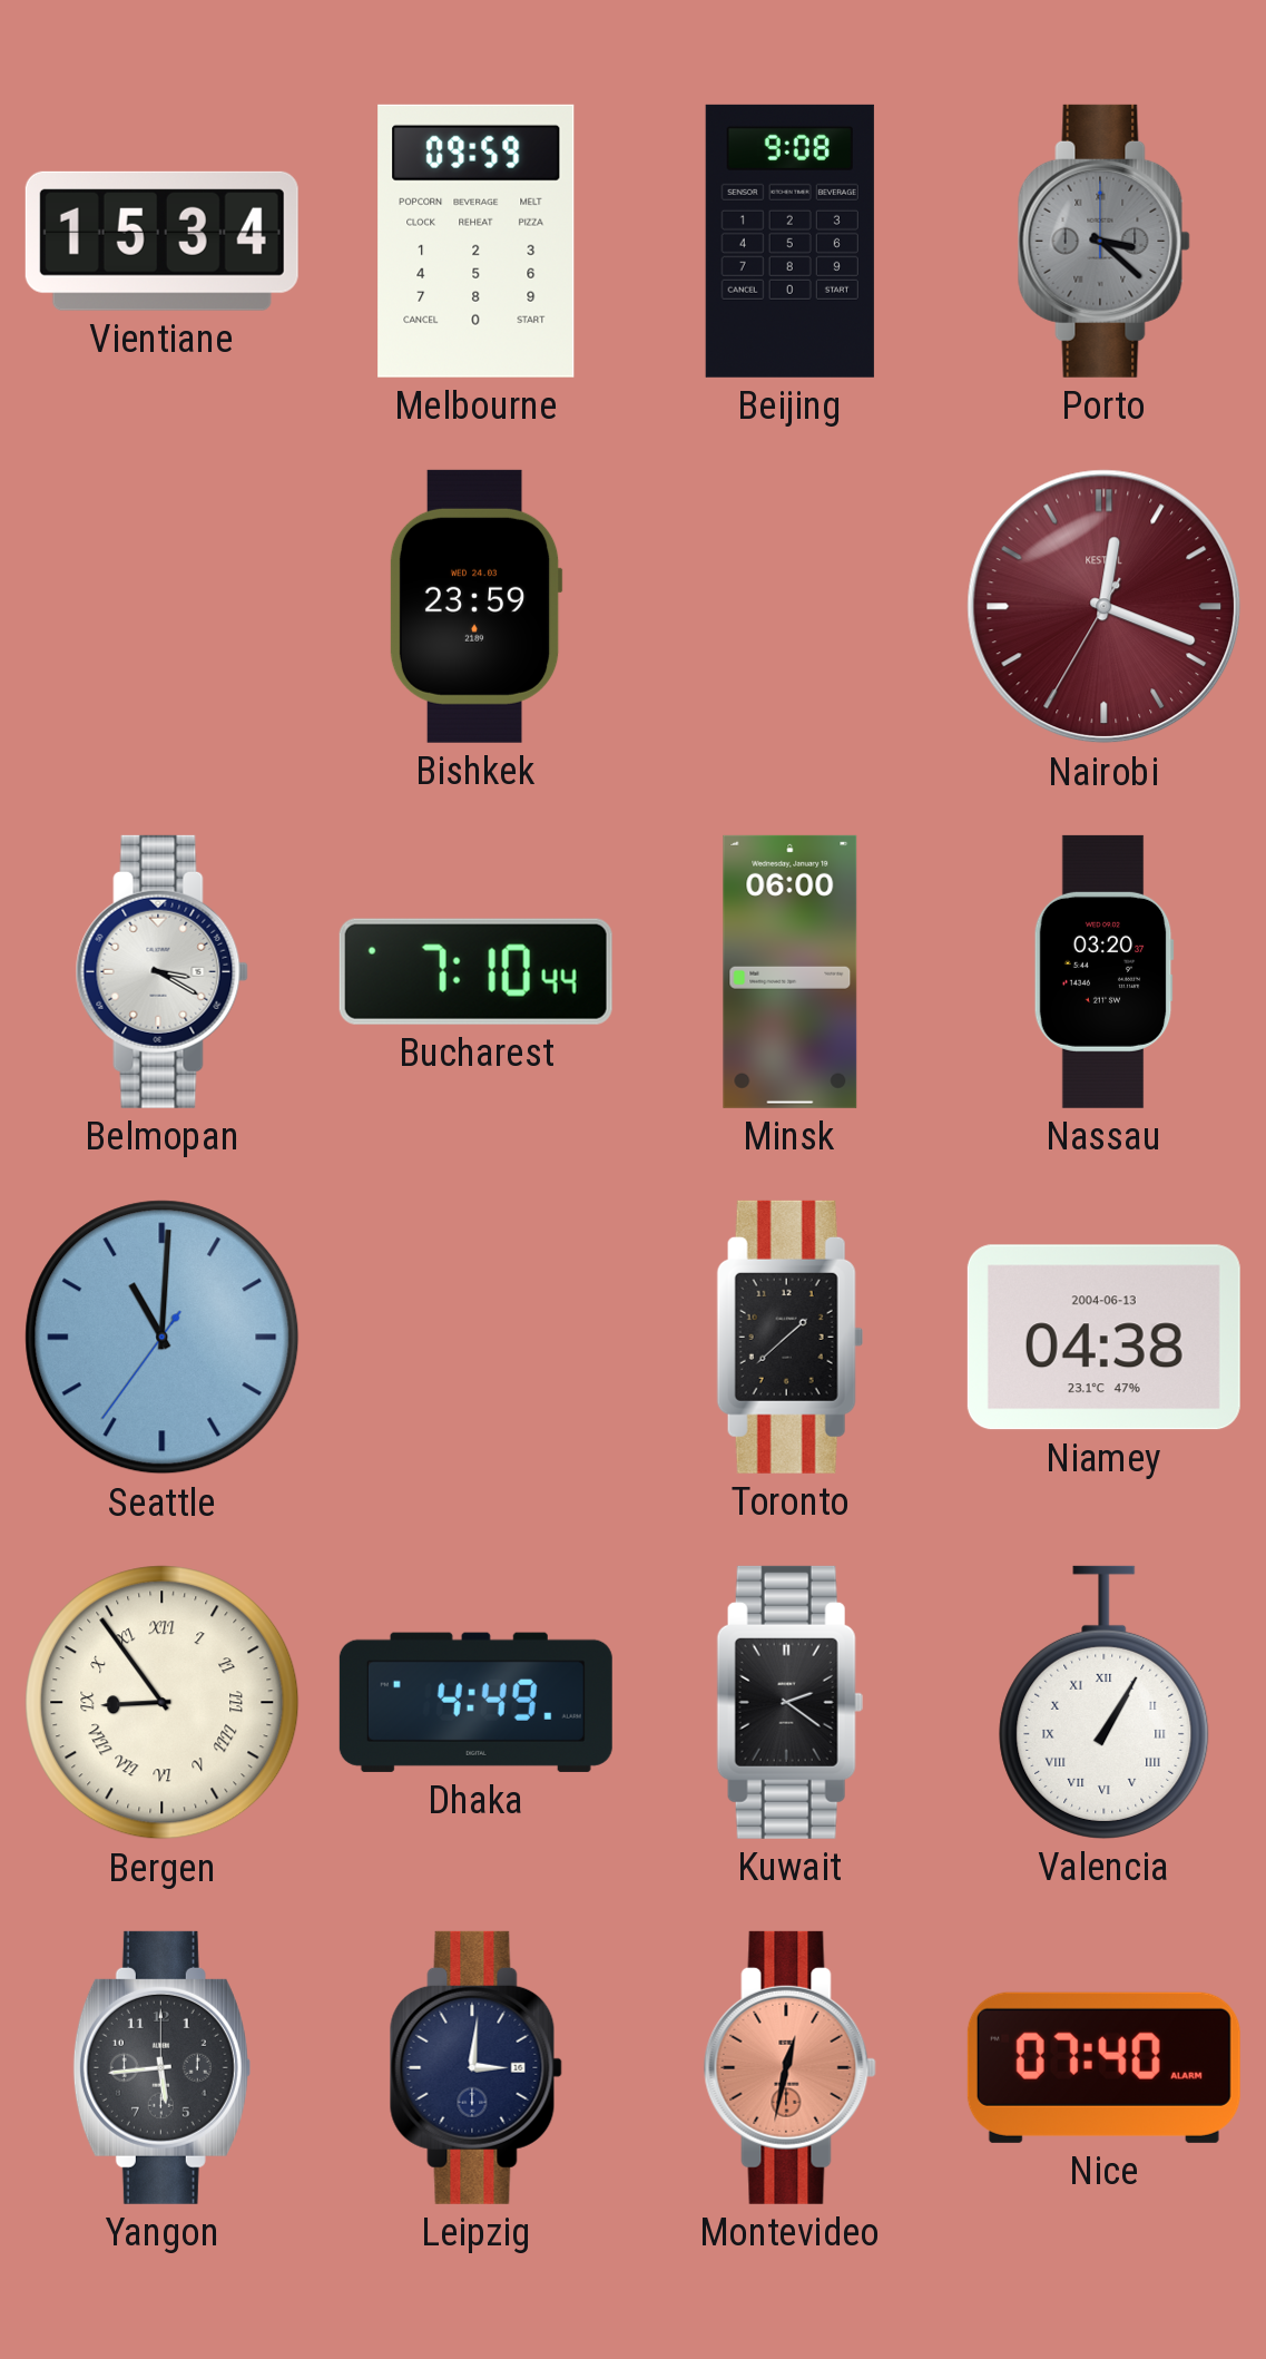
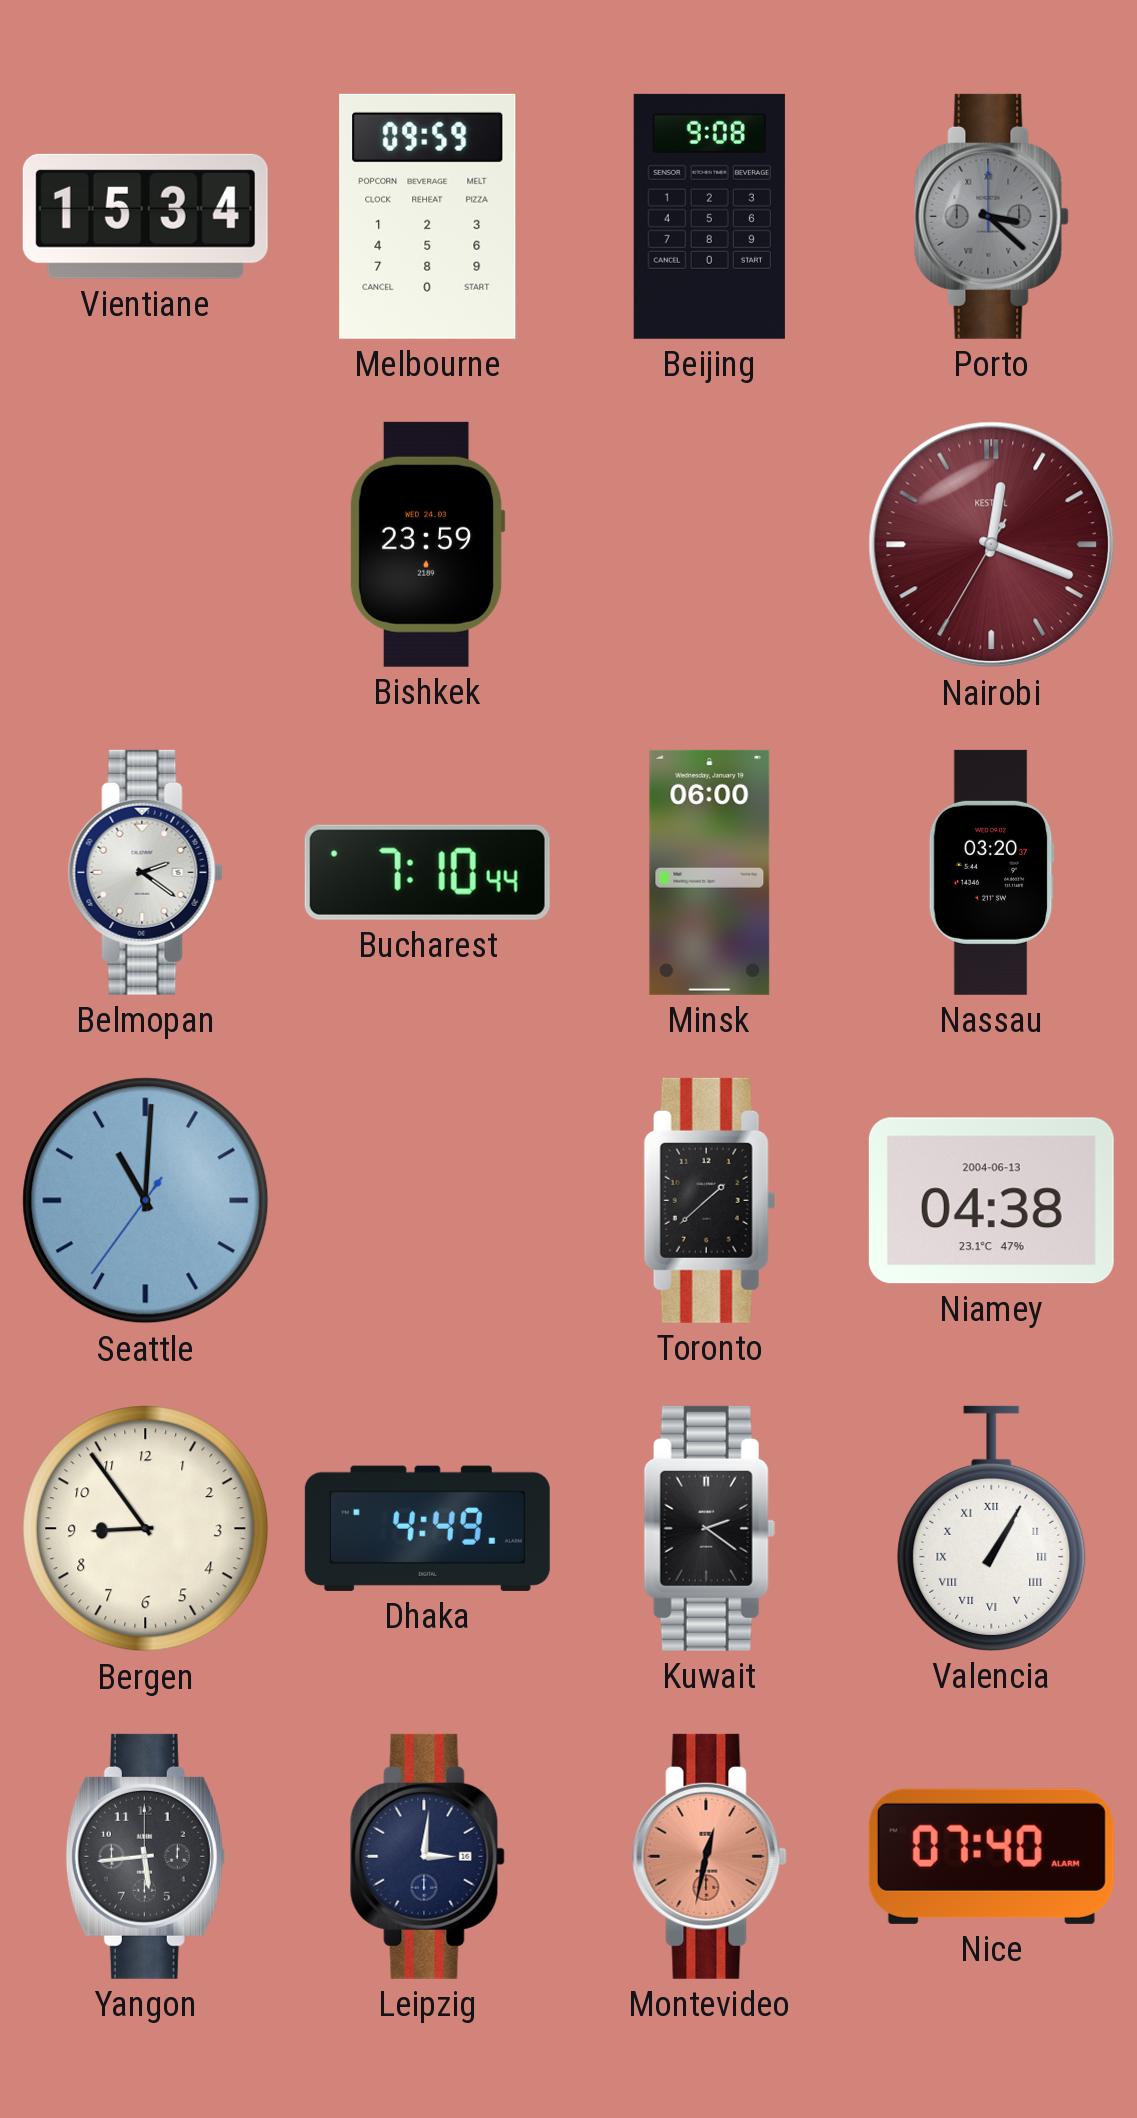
Belmopan: 3:20 -> 2:21
Bergen numerals: Roman -> Arabic
